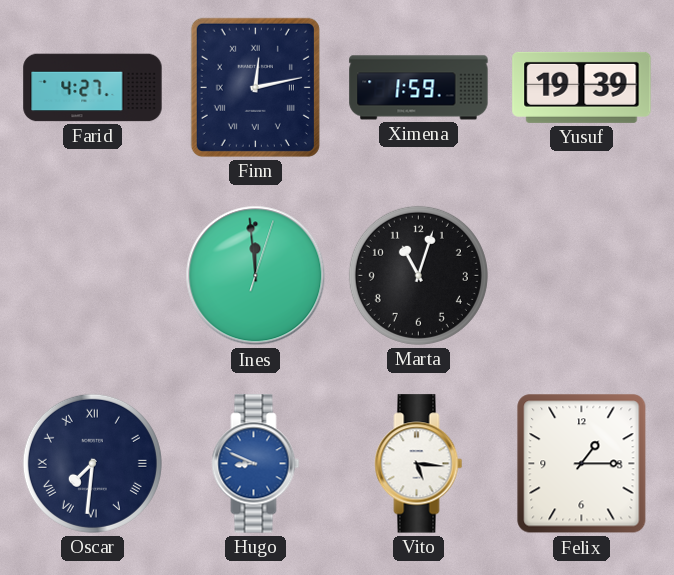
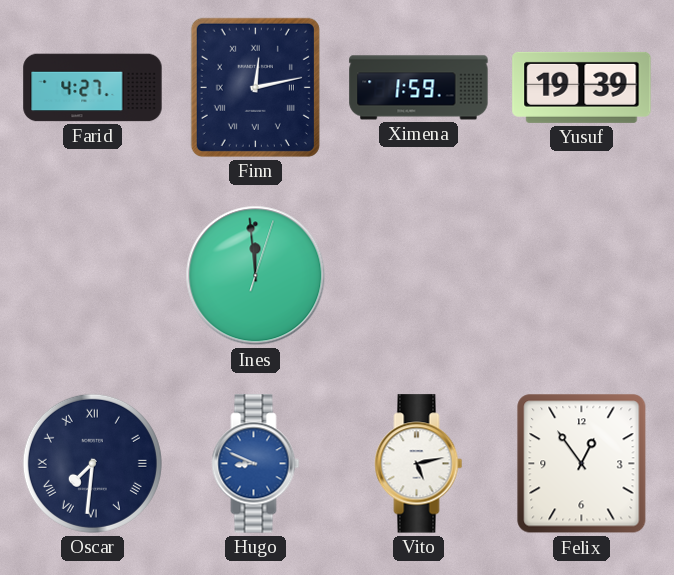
Marta: 11:03 -> none
Vito: 5:16 -> 5:13
Felix: 1:15 -> 12:54
